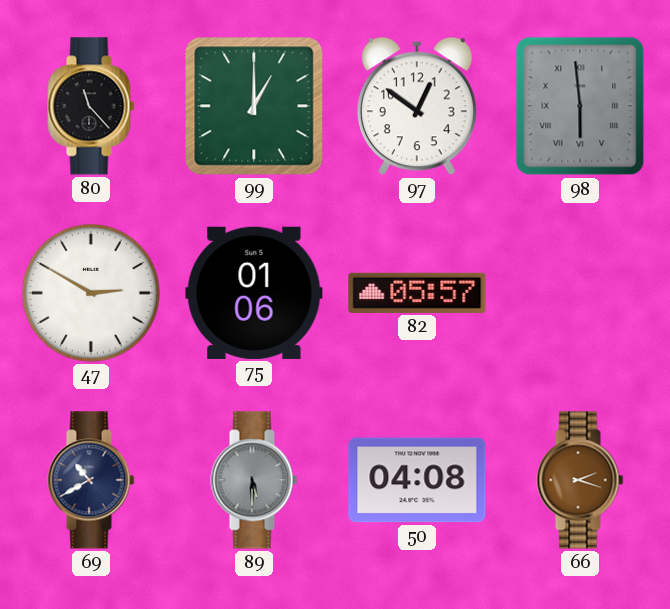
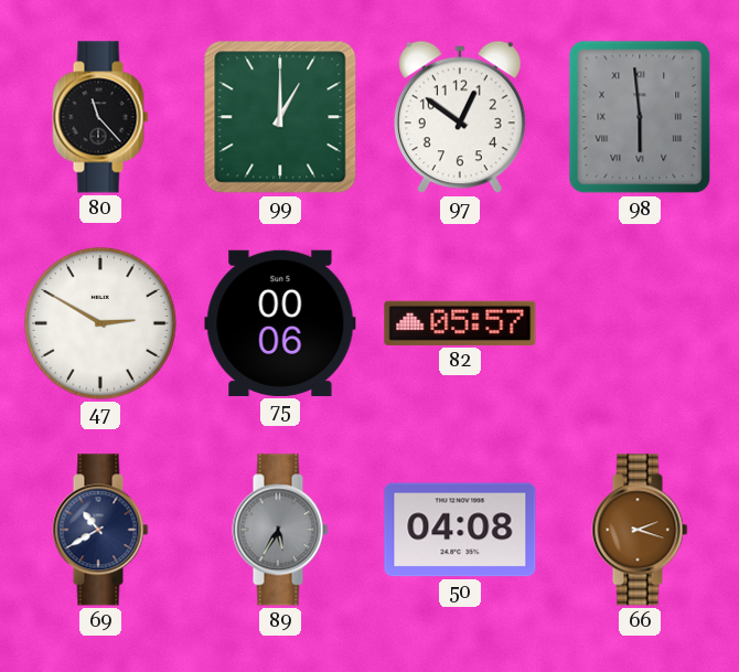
75: 01:06 -> 00:06
89: 5:30 -> 5:35
